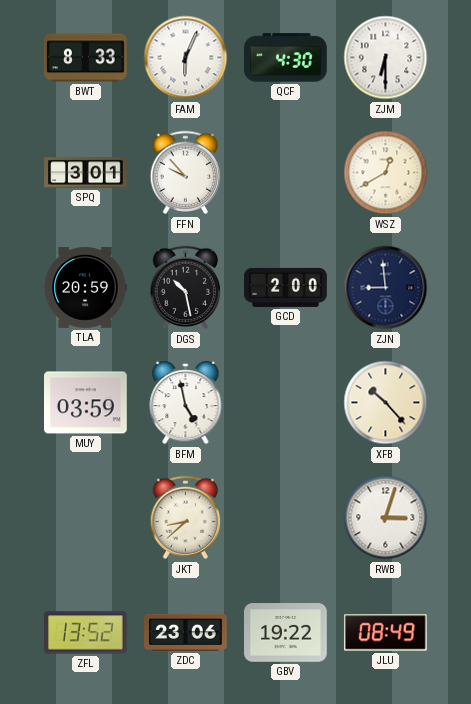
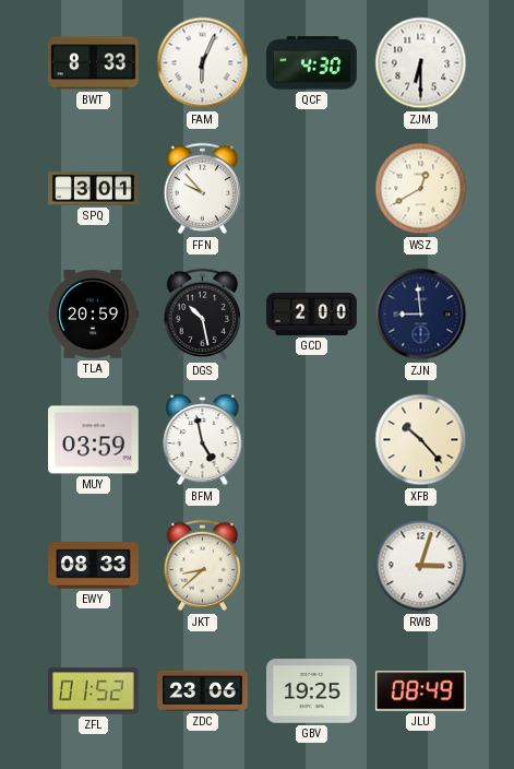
EWY: none -> 08:33
ZFL: 13:52 -> 01:52
GBV: 19:22 -> 19:25
